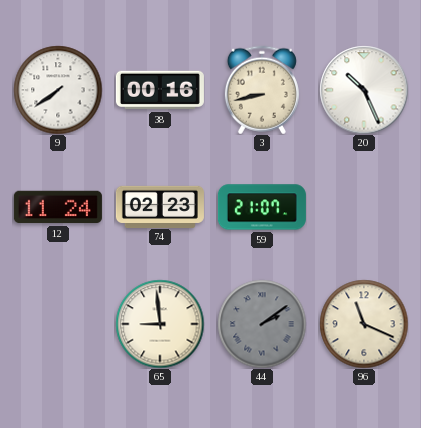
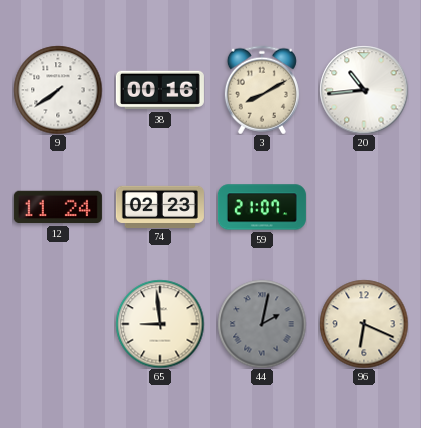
3: 8:43 -> 8:10
20: 10:26 -> 10:44
44: 2:09 -> 2:02
96: 11:19 -> 6:19
